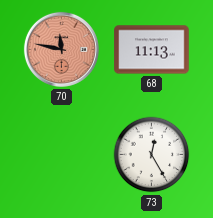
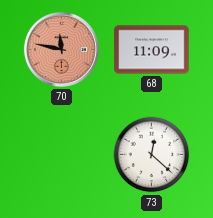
68: 11:13 -> 11:09
73: 12:25 -> 12:22
